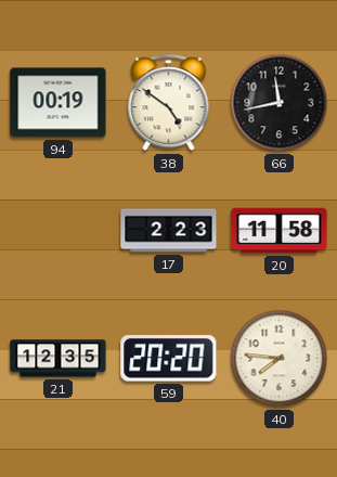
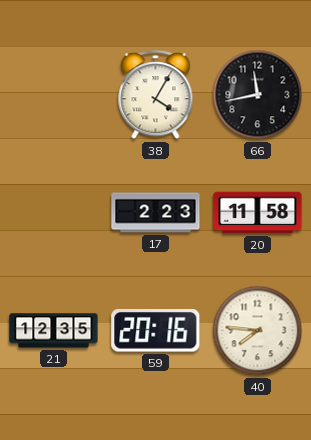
94: 00:19 -> none
38: 4:51 -> 4:05
59: 20:20 -> 20:16
